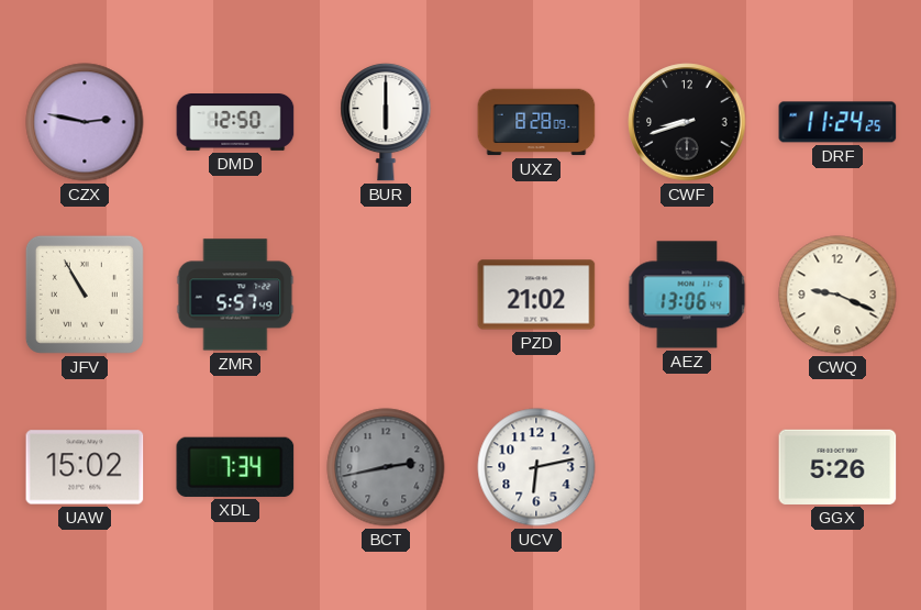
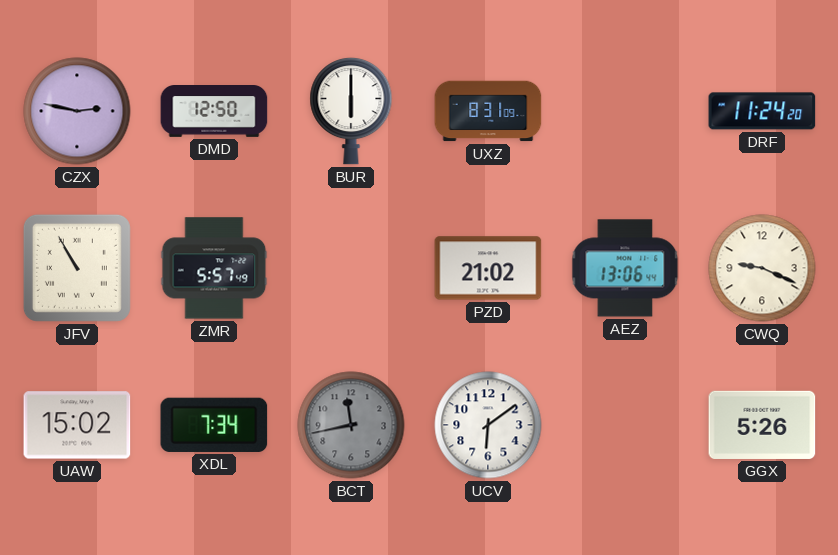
UXZ: 8:28 -> 8:31
CWF: 8:42 -> none
DRF: 11:24:25 -> 11:24:20
BCT: 2:43 -> 11:43
UCV: 6:13 -> 6:09
